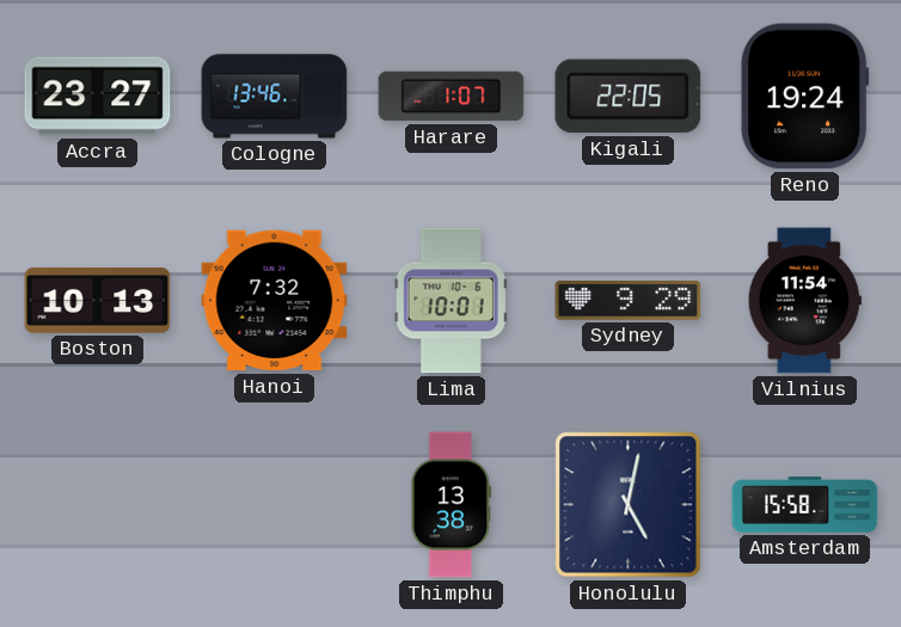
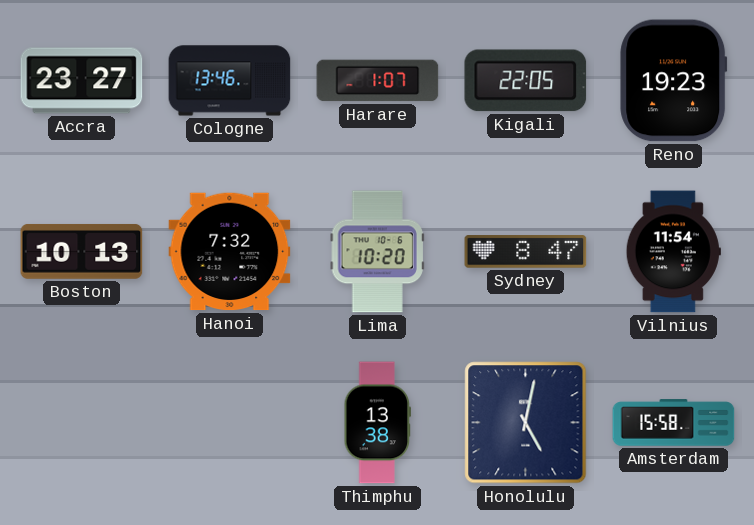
Reno: 19:24 -> 19:23
Lima: 10:01 -> 10:20
Sydney: 9:29 -> 8:47
